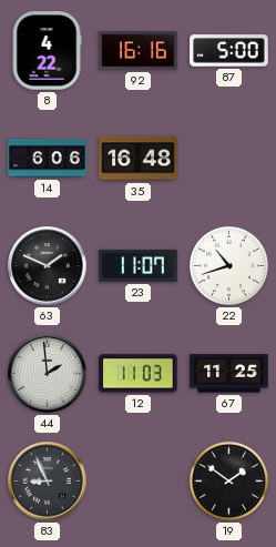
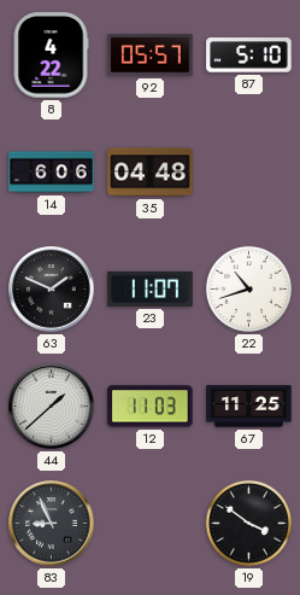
92: 16:16 -> 05:57
87: 5:00 -> 5:10
35: 16:48 -> 04:48
44: 1:59 -> 1:38
19: 1:51 -> 3:51
